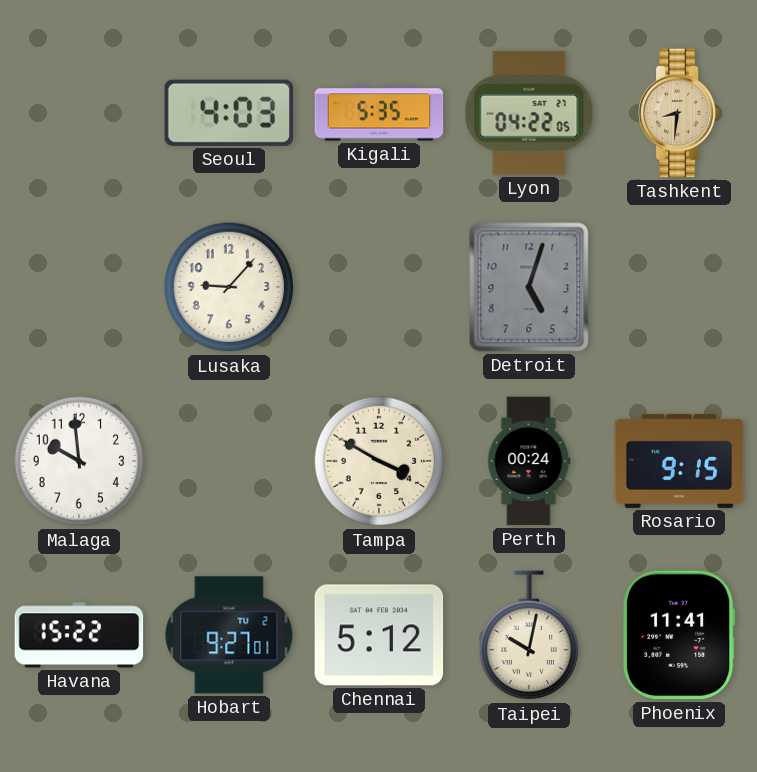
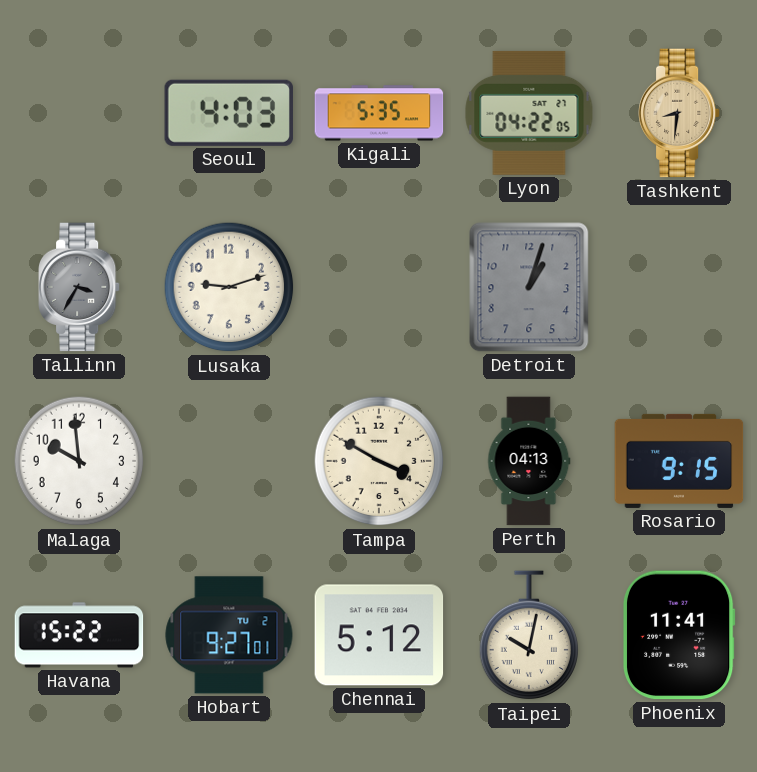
Tallinn: none -> 3:35
Lusaka: 9:07 -> 9:12
Detroit: 5:03 -> 1:03
Perth: 00:24 -> 04:13
